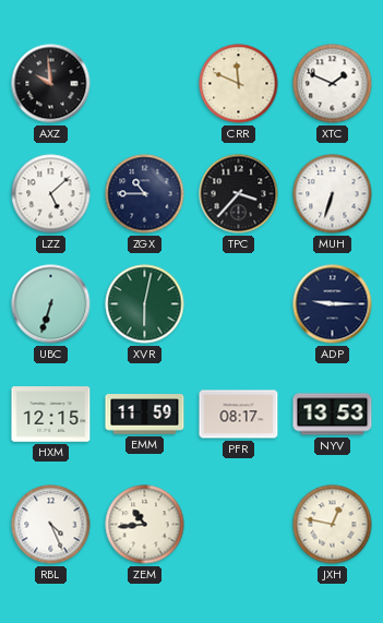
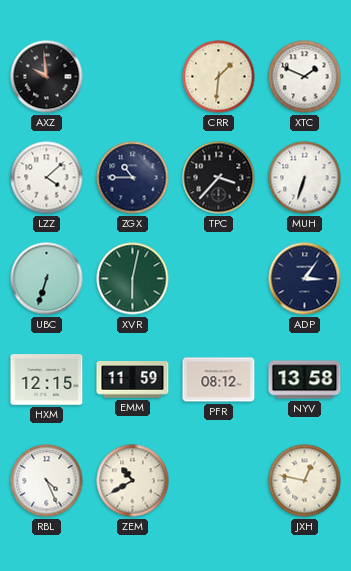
CRR: 11:49 -> 1:31
LZZ: 5:08 -> 4:08
ADP: 9:15 -> 3:06
PFR: 08:17 -> 08:12
NYV: 13:53 -> 13:58
ZEM: 10:44 -> 10:40
